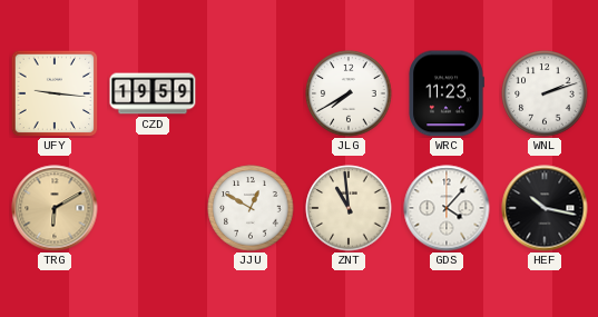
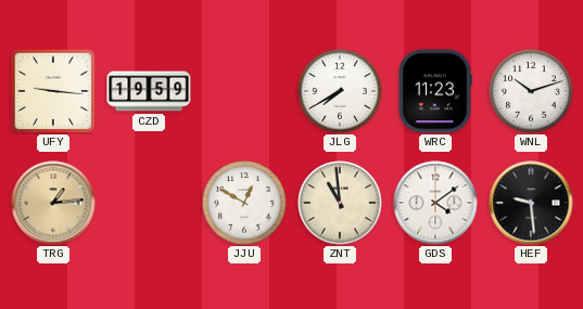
WNL: 2:12 -> 10:12
TRG: 6:10 -> 1:14
GDS: 4:07 -> 4:09
HEF: 10:17 -> 9:29
